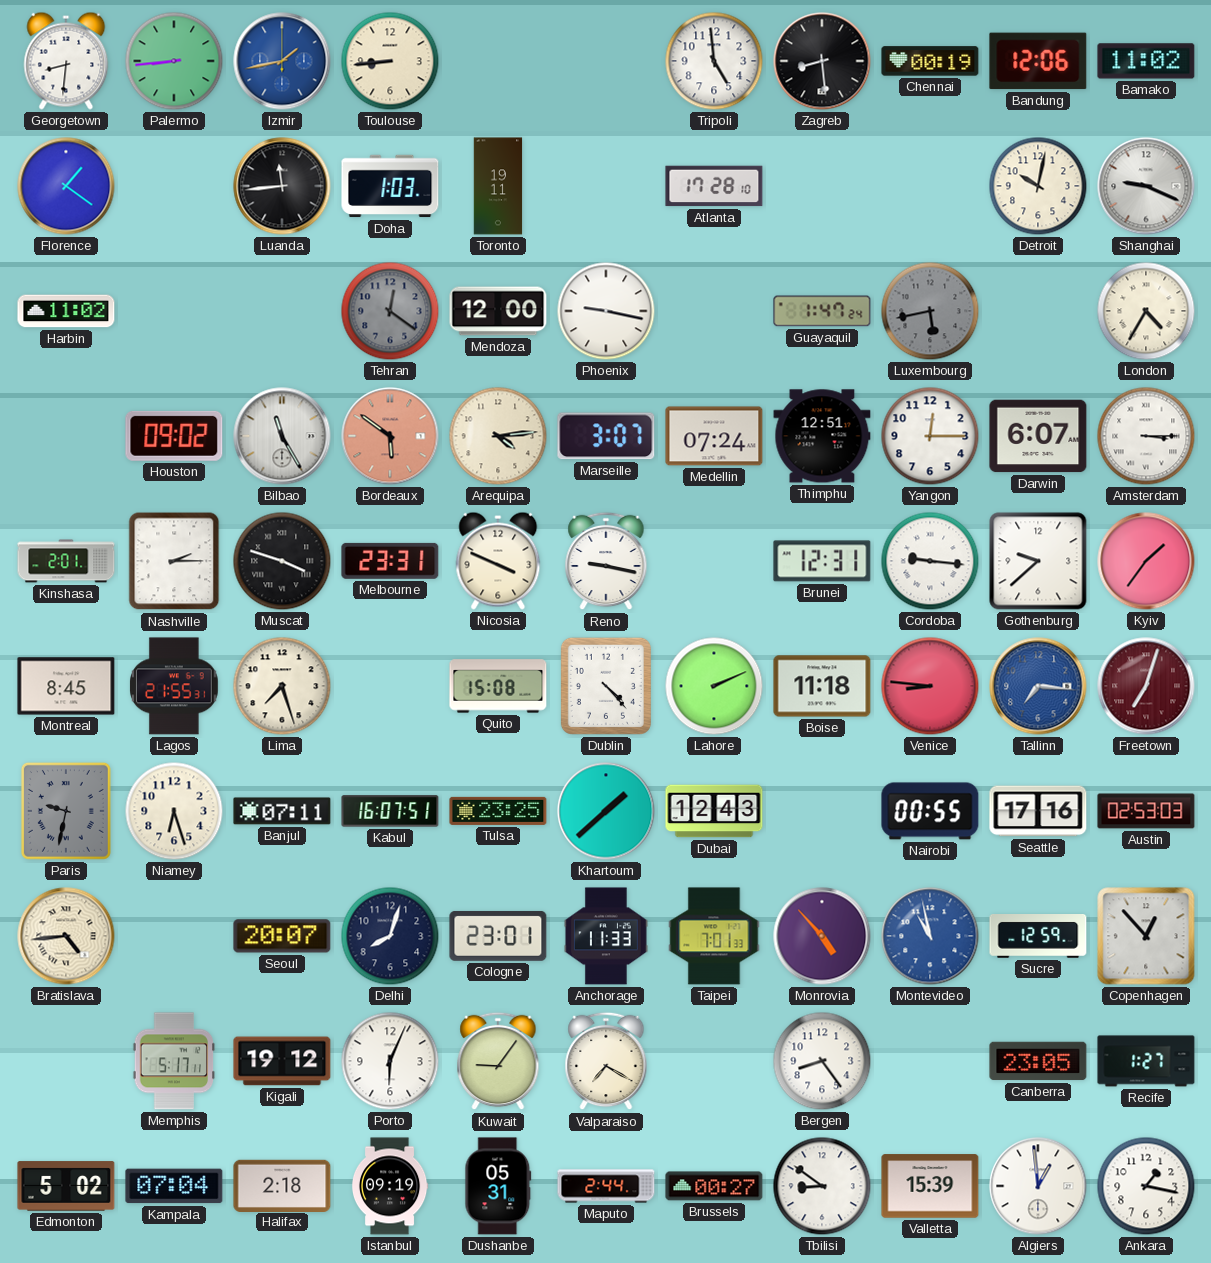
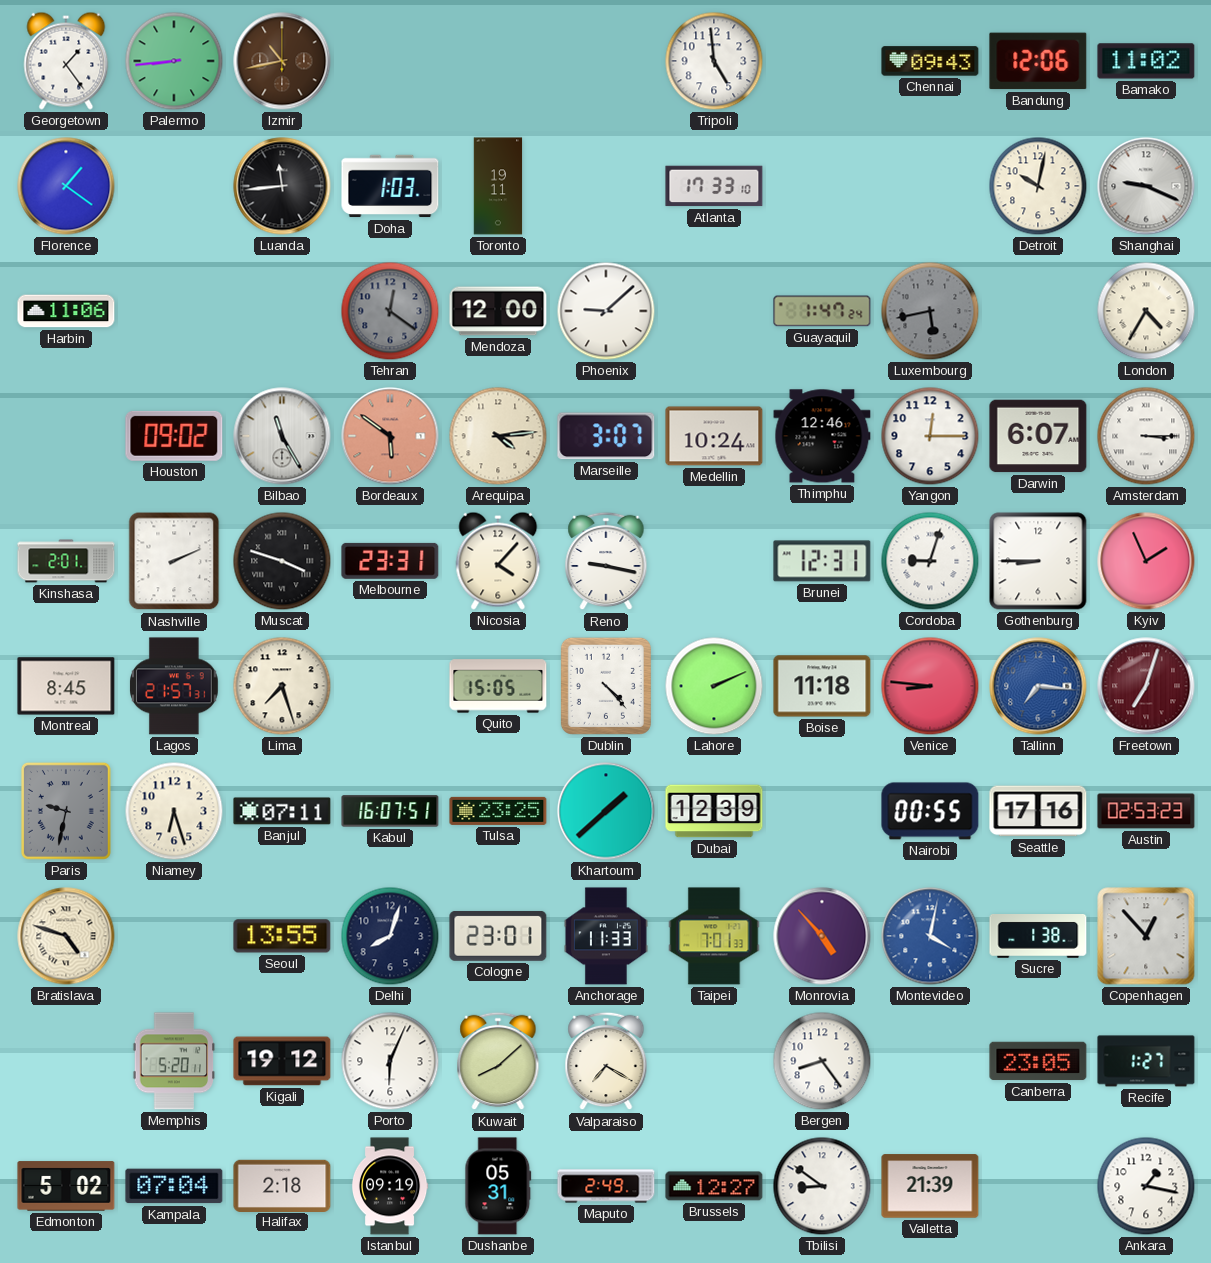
Georgetown: 8:31 -> 1:24
Izmir: 1:43 -> 10:43
Izmir dial: blue -> brown
Toulouse: 8:44 -> none
Zagreb: 8:29 -> none
Chennai: 00:19 -> 09:43
Atlanta: 17:28 -> 17:33
Harbin: 11:02 -> 11:06
Phoenix: 9:17 -> 9:08
Medellin: 07:24 -> 10:24
Thimphu: 12:51 -> 12:46
Nashville: 2:15 -> 2:11
Nicosia: 3:49 -> 4:07
Cordoba: 9:16 -> 9:03
Gothenburg: 9:38 -> 8:45
Kyiv: 1:36 -> 1:56
Lagos: 21:55 -> 21:57
Quito: 15:08 -> 15:05
Dubai: 12:43 -> 12:39
Austin: 02:53:03 -> 02:53:23
Bratislava: 4:44 -> 4:48
Seoul: 20:07 -> 13:55
Montevideo: 10:58 -> 4:02
Sucre: 12:59 -> 1:38
Memphis: 5:17 -> 5:20
Kuwait: 9:06 -> 8:08
Maputo: 2:44 -> 2:49
Brussels: 00:27 -> 12:27
Valletta: 15:39 -> 21:39
Algiers: 12:59 -> none
